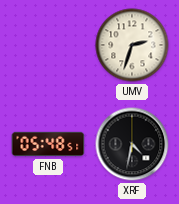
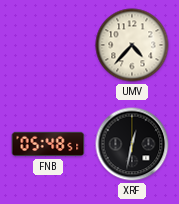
UMV: 2:33 -> 4:37
XRF: 4:32 -> 12:32
